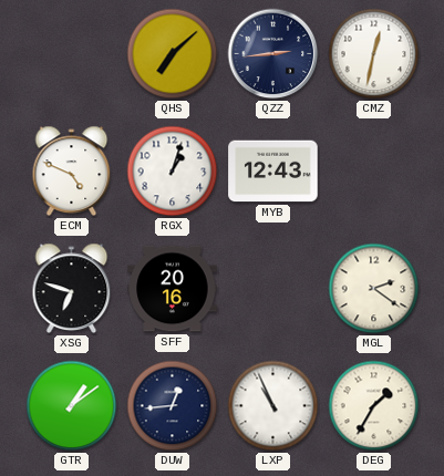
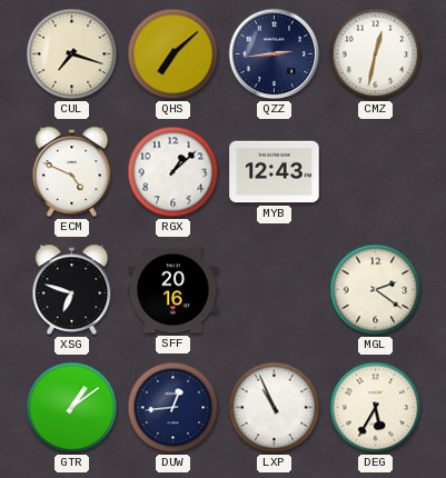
CUL: none -> 7:18
RGX: 1:03 -> 1:08
DEG: 1:35 -> 5:35
